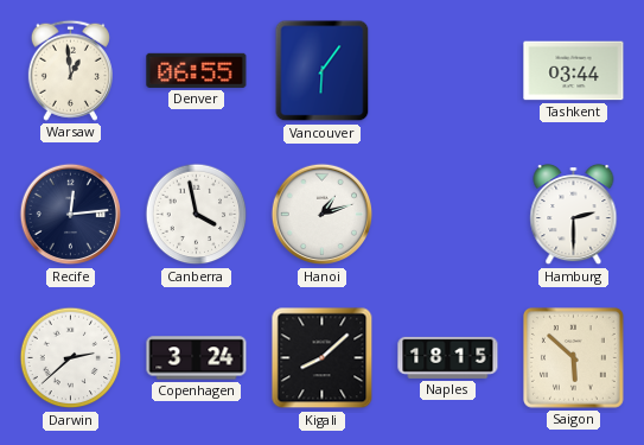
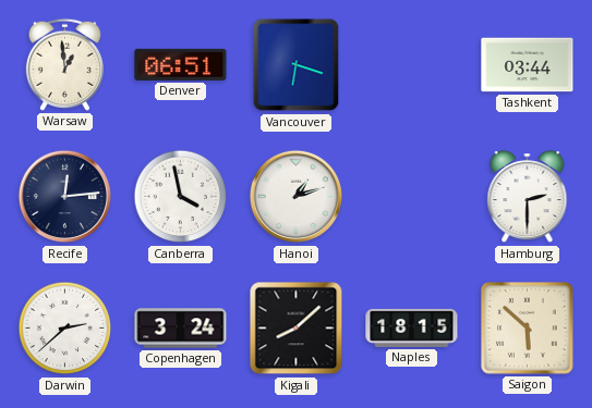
Denver: 06:55 -> 06:51
Vancouver: 6:06 -> 6:18
